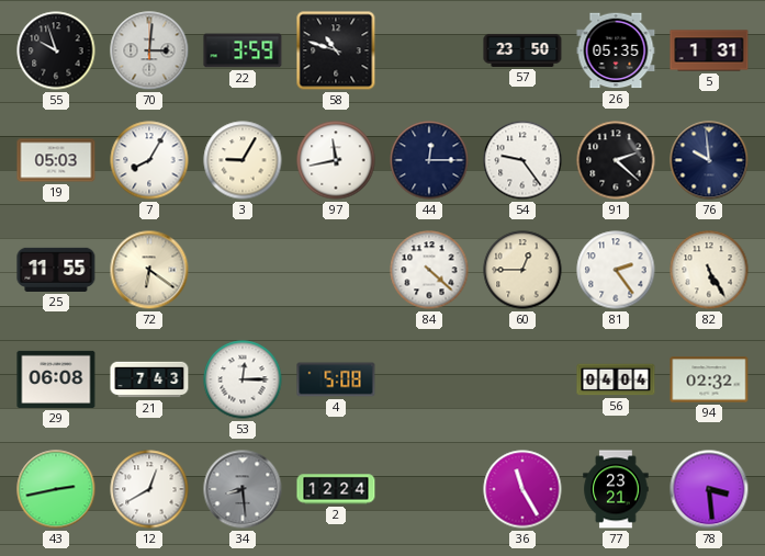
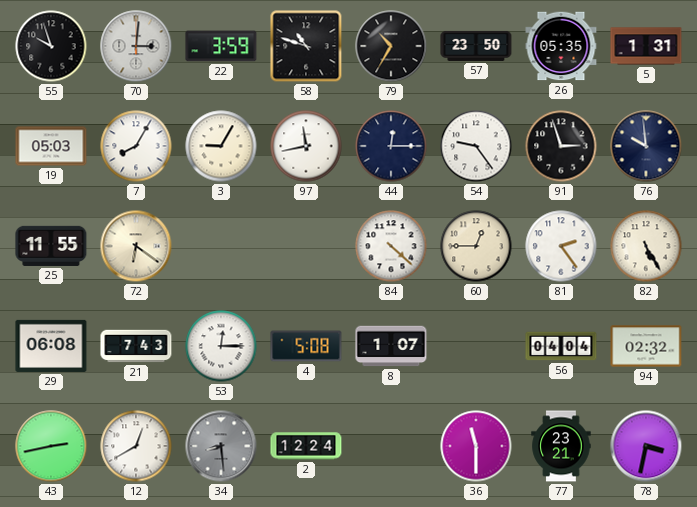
79: none -> 10:35
91: 2:22 -> 2:57
8: none -> 1:07
36: 11:25 -> 11:30
78: 3:29 -> 3:32
